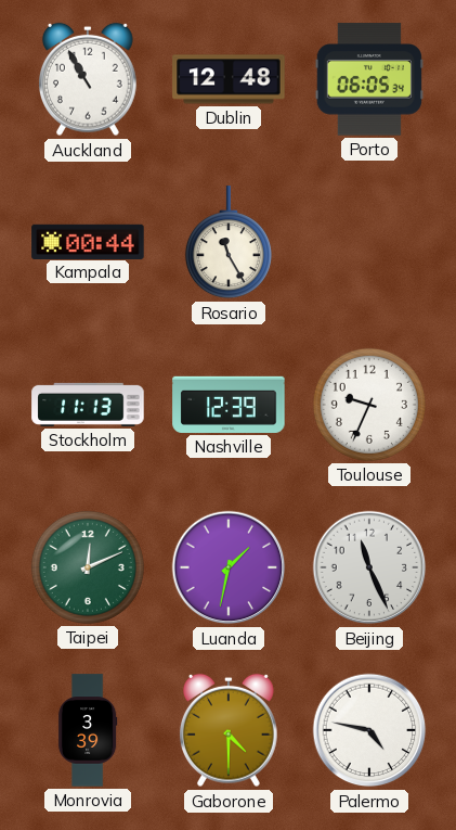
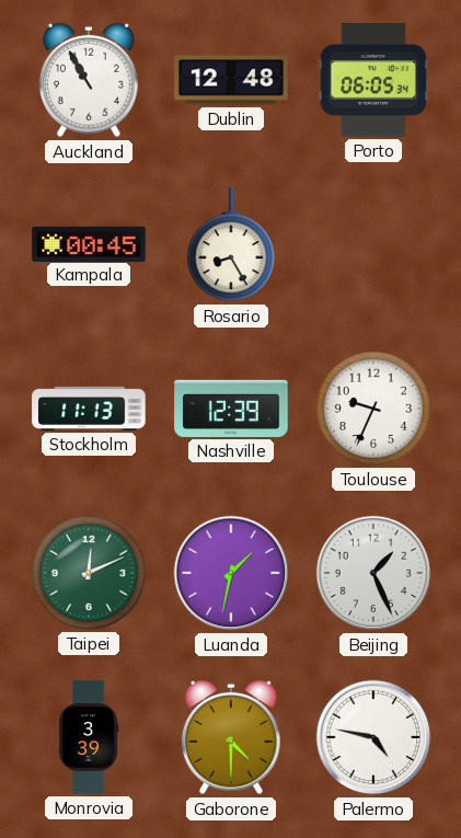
Kampala: 00:44 -> 00:45
Rosario: 11:25 -> 8:25
Beijing: 11:26 -> 1:26
